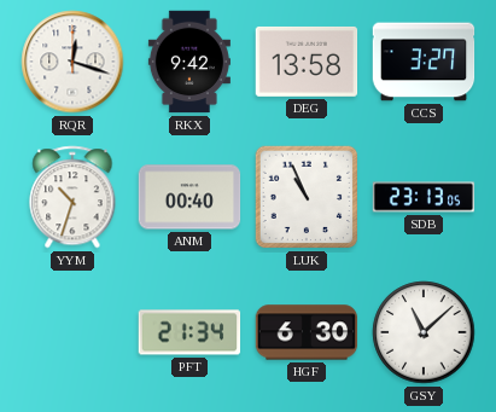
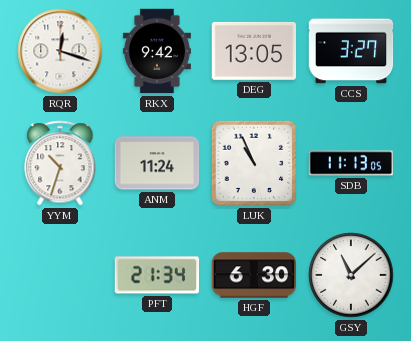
DEG: 13:58 -> 13:05
ANM: 00:40 -> 11:24
SDB: 23:13 -> 11:13
